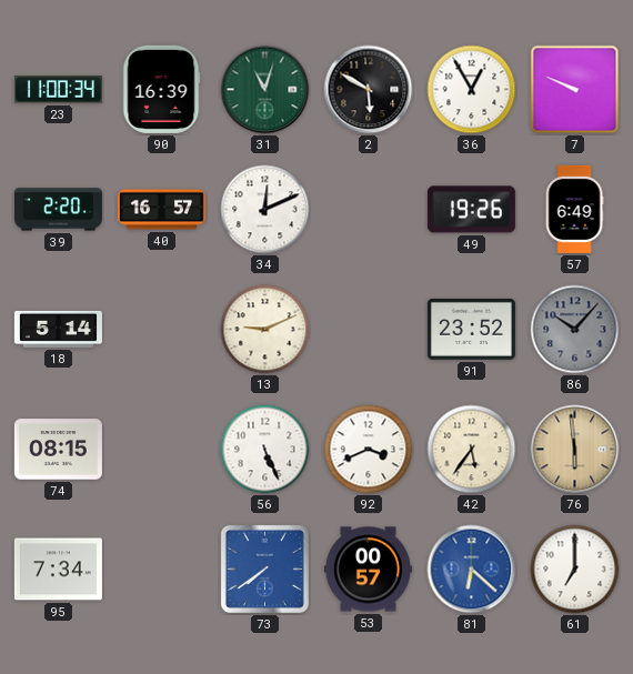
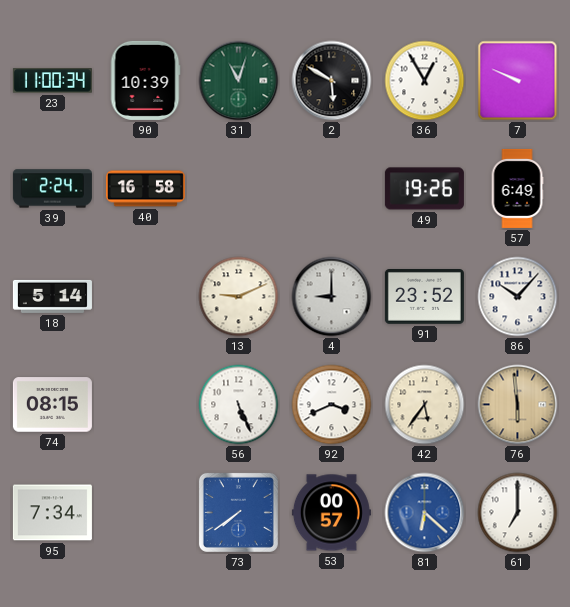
90: 16:39 -> 10:39
39: 2:20 -> 2:24
40: 16:57 -> 16:58
34: 12:11 -> none
4: none -> 9:00
86 dial: grey -> white
